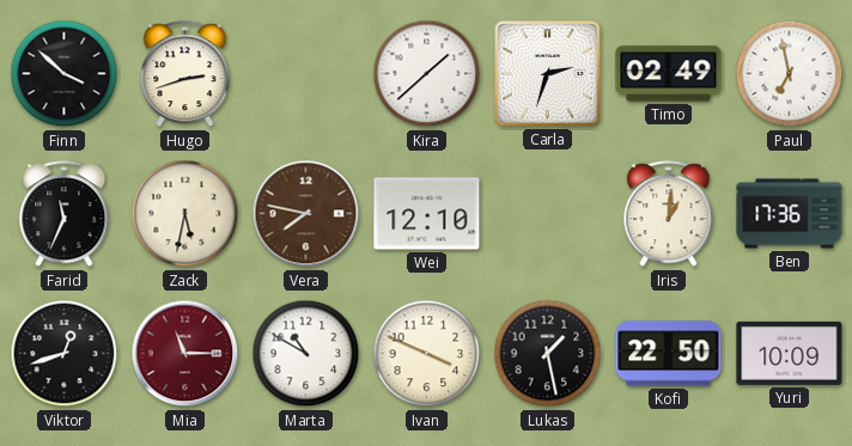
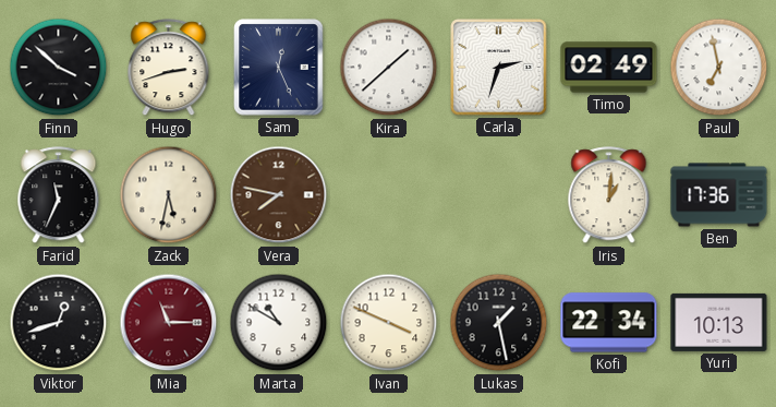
Sam: none -> 12:26
Wei: 12:10 -> none
Kofi: 22:50 -> 22:34
Yuri: 10:09 -> 10:13
